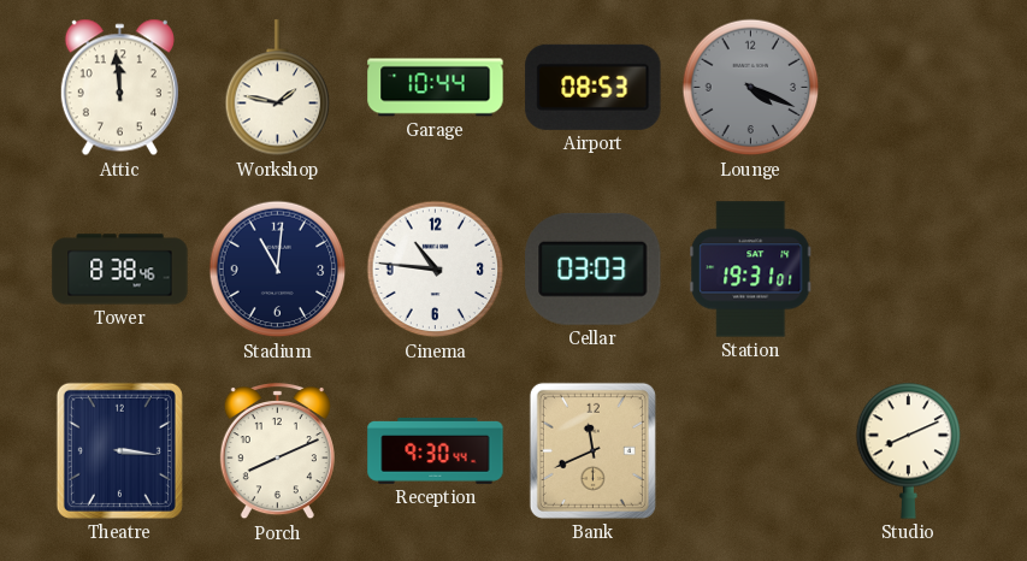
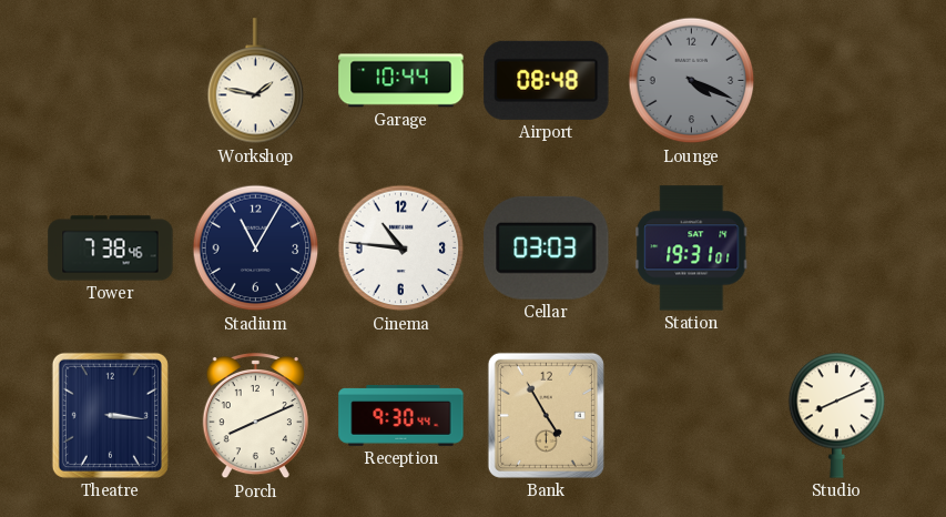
Attic: 11:59 -> none
Airport: 08:53 -> 08:48
Tower: 8:38 -> 7:38
Stadium: 11:01 -> 11:05
Bank: 11:41 -> 4:55
